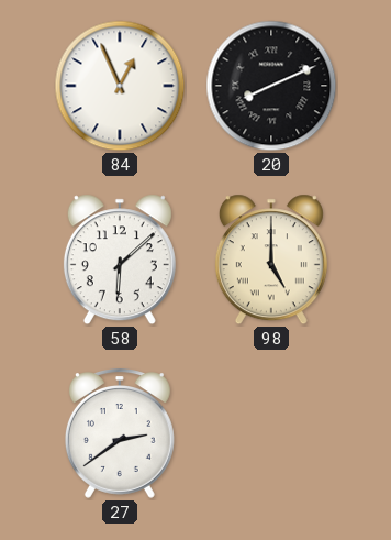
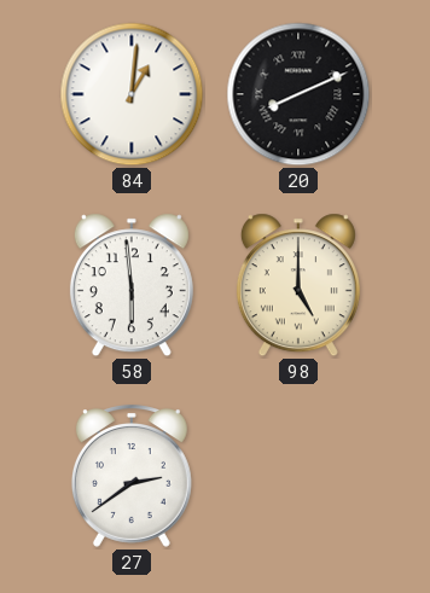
84: 12:56 -> 1:01
58: 6:08 -> 5:59
